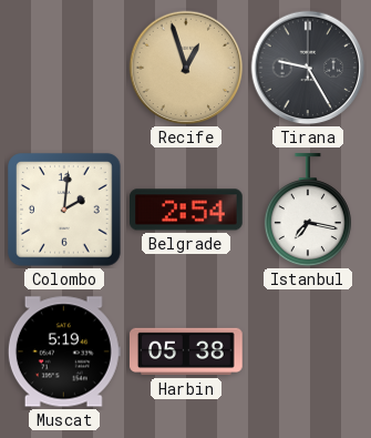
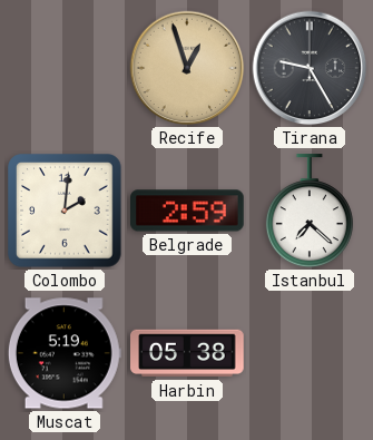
Belgrade: 2:54 -> 2:59
Istanbul: 7:17 -> 7:22
